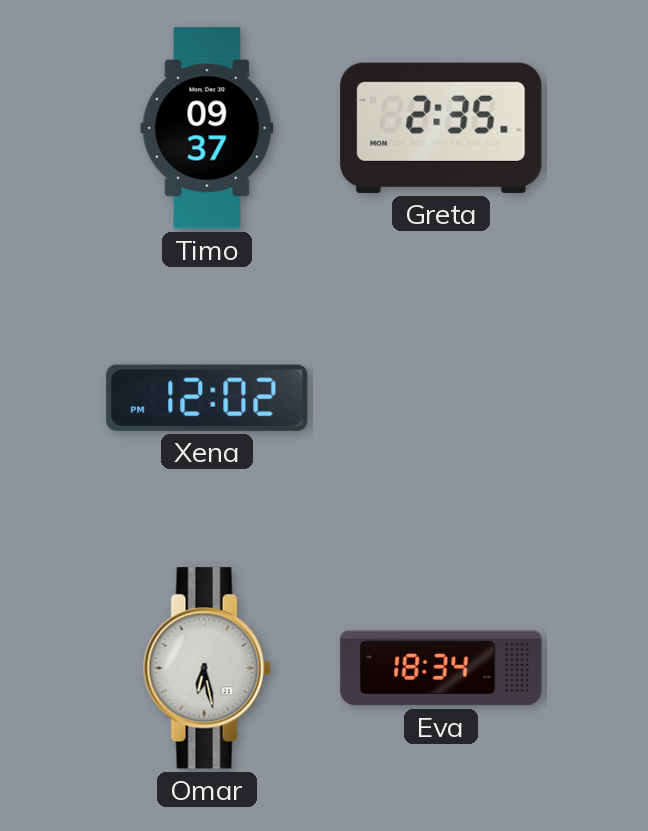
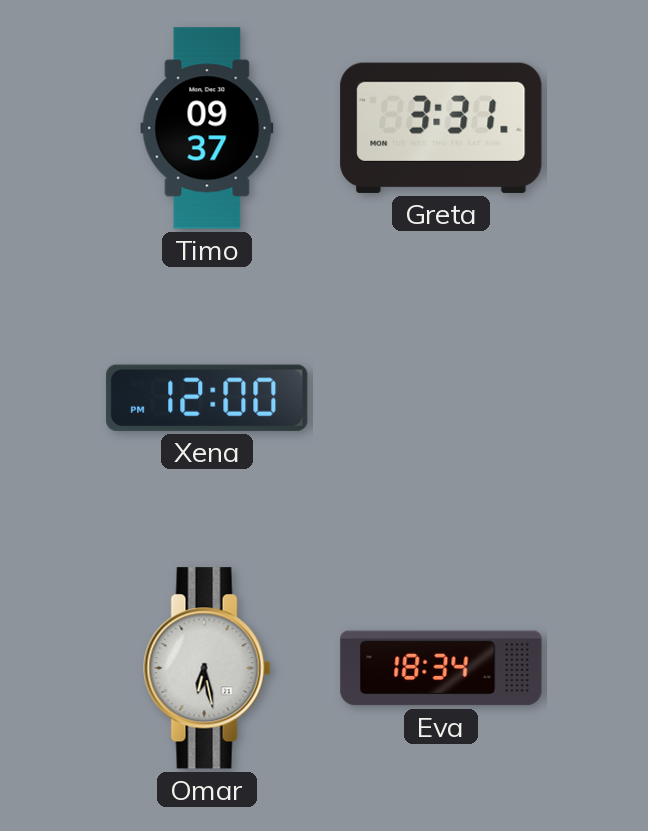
Greta: 2:35 -> 3:31
Xena: 12:02 -> 12:00
